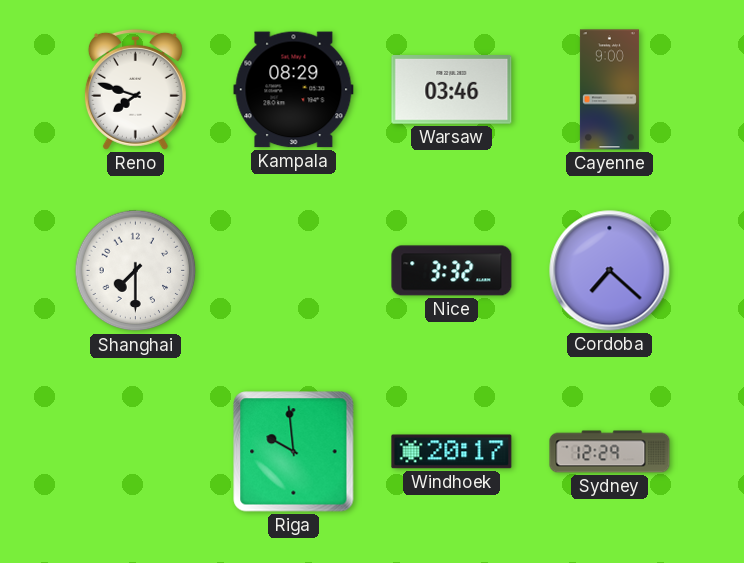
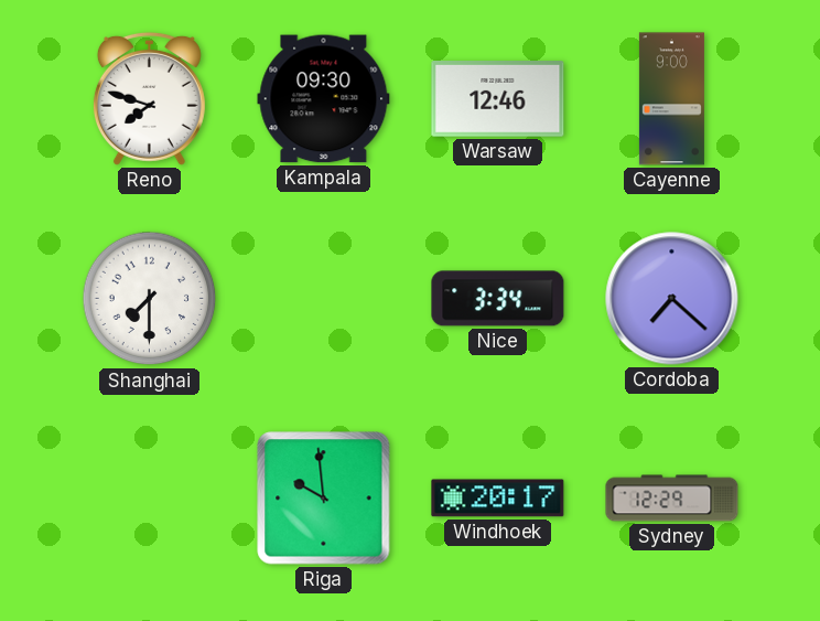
Kampala: 08:29 -> 09:30
Warsaw: 03:46 -> 12:46
Nice: 3:32 -> 3:34
